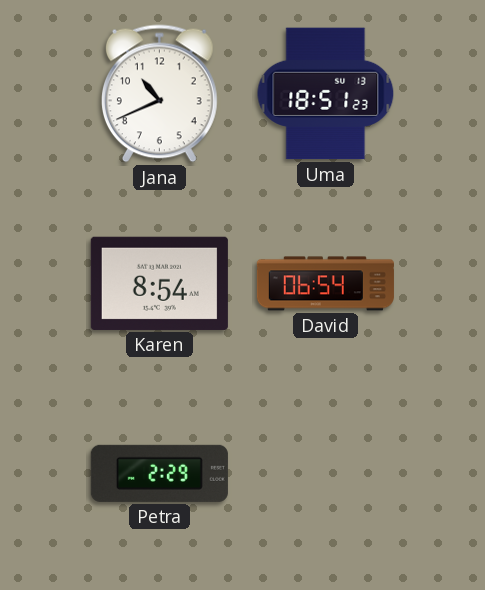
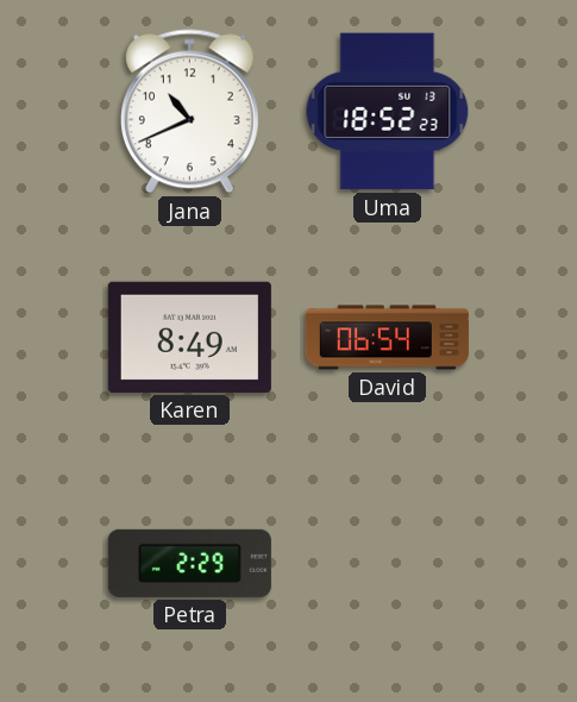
Uma: 18:51 -> 18:52
Karen: 8:54 -> 8:49
